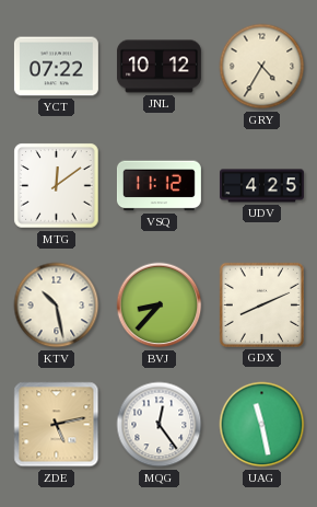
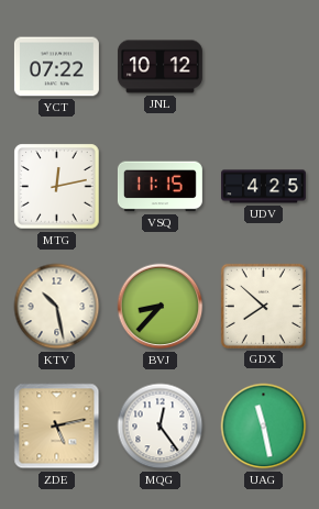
GRY: 4:35 -> none
MTG: 12:09 -> 12:13
VSQ: 11:12 -> 11:15
GDX: 8:11 -> 7:52
